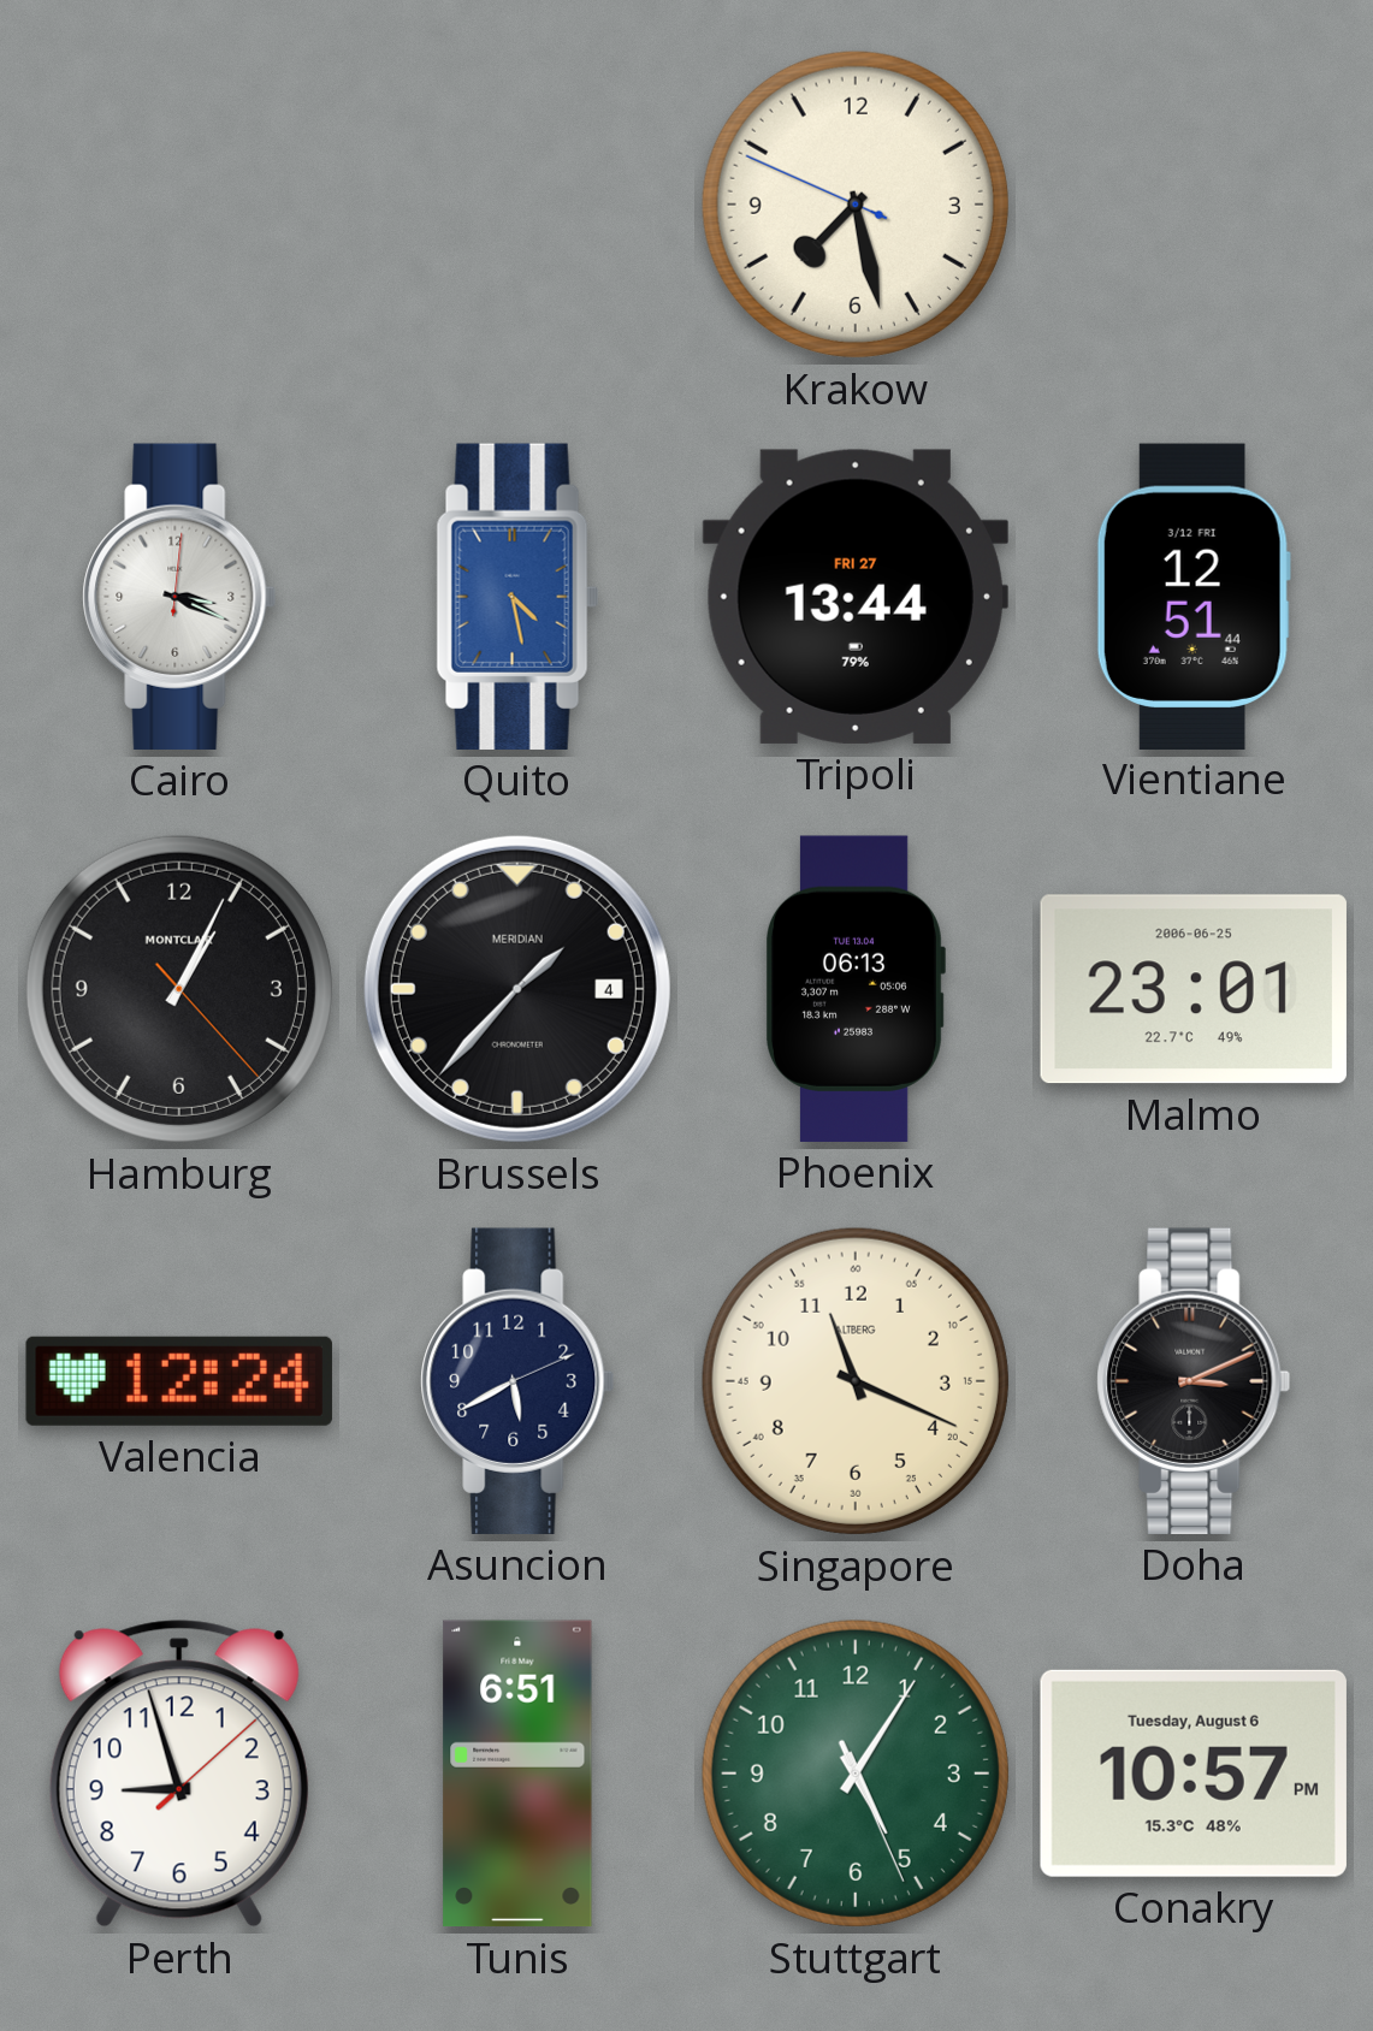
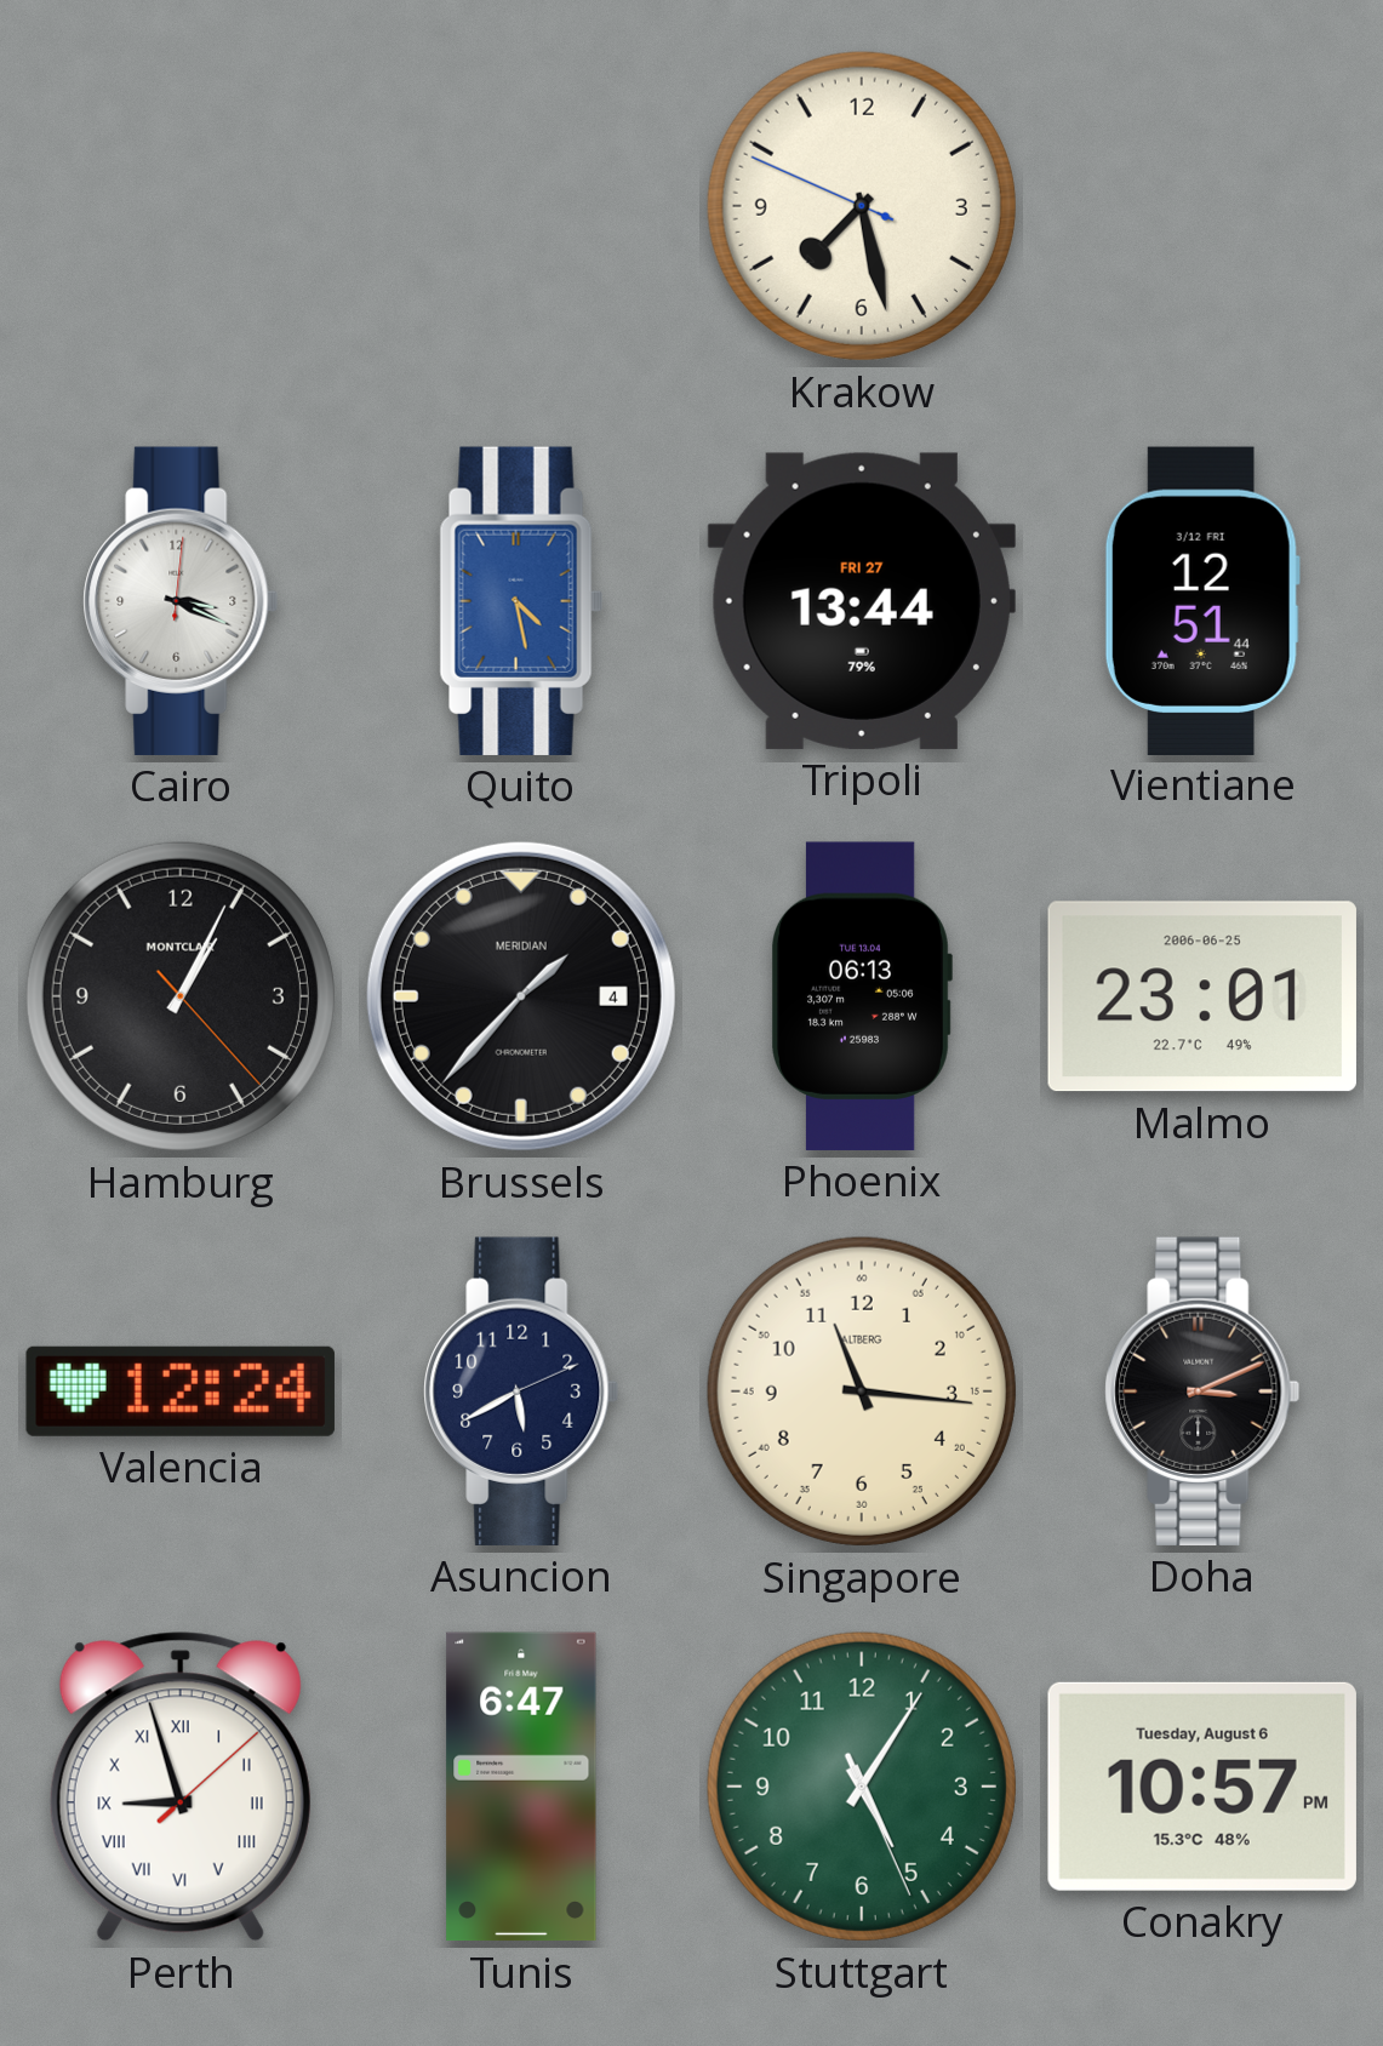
Singapore: 11:19 -> 11:16
Perth numerals: Arabic -> Roman
Tunis: 6:51 -> 6:47
